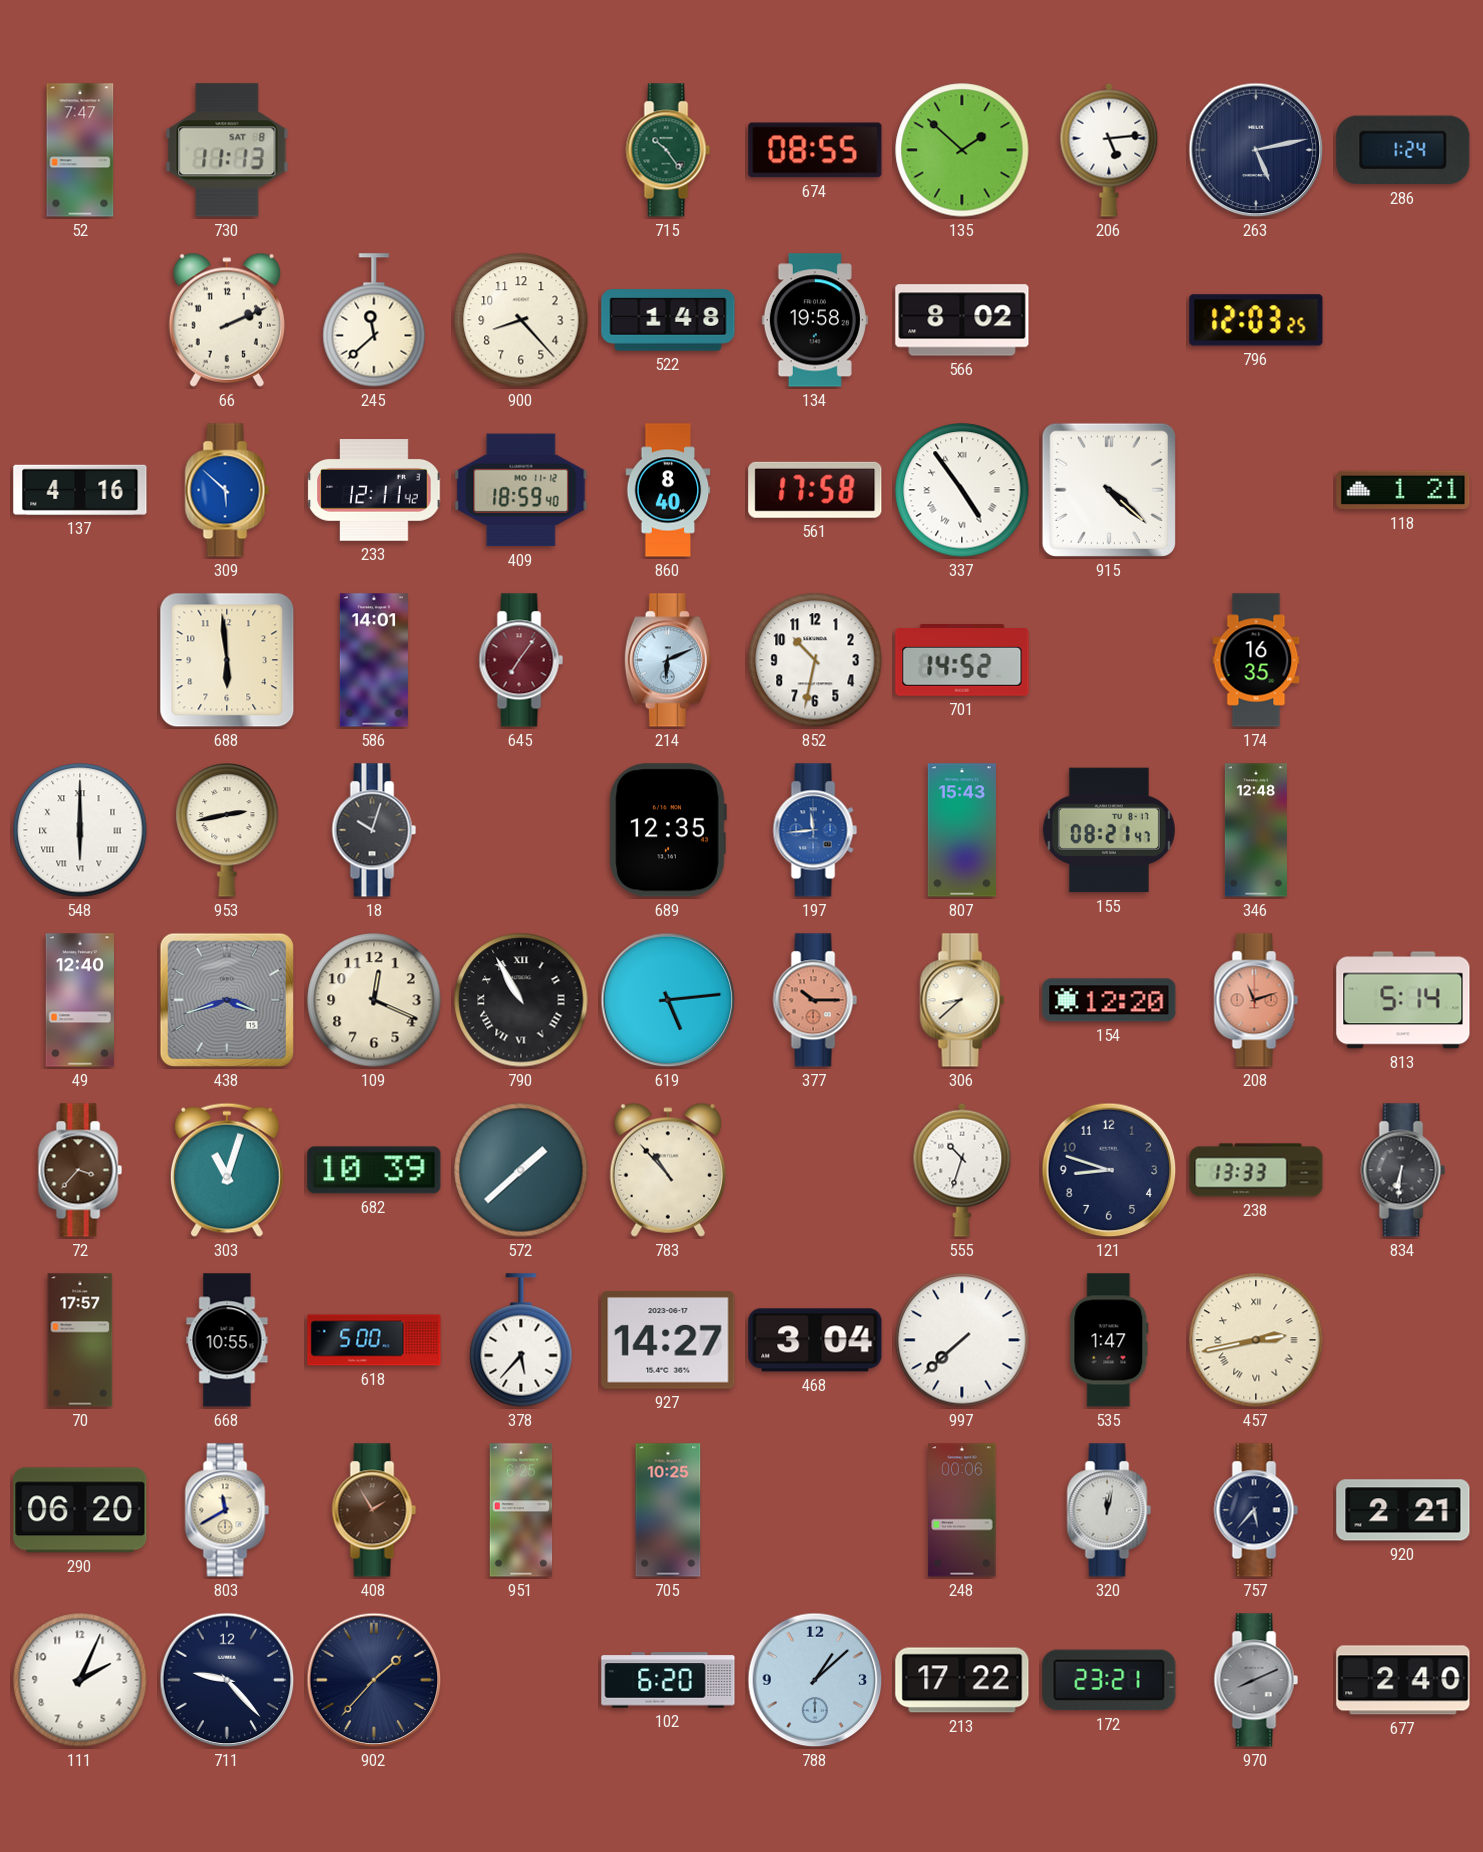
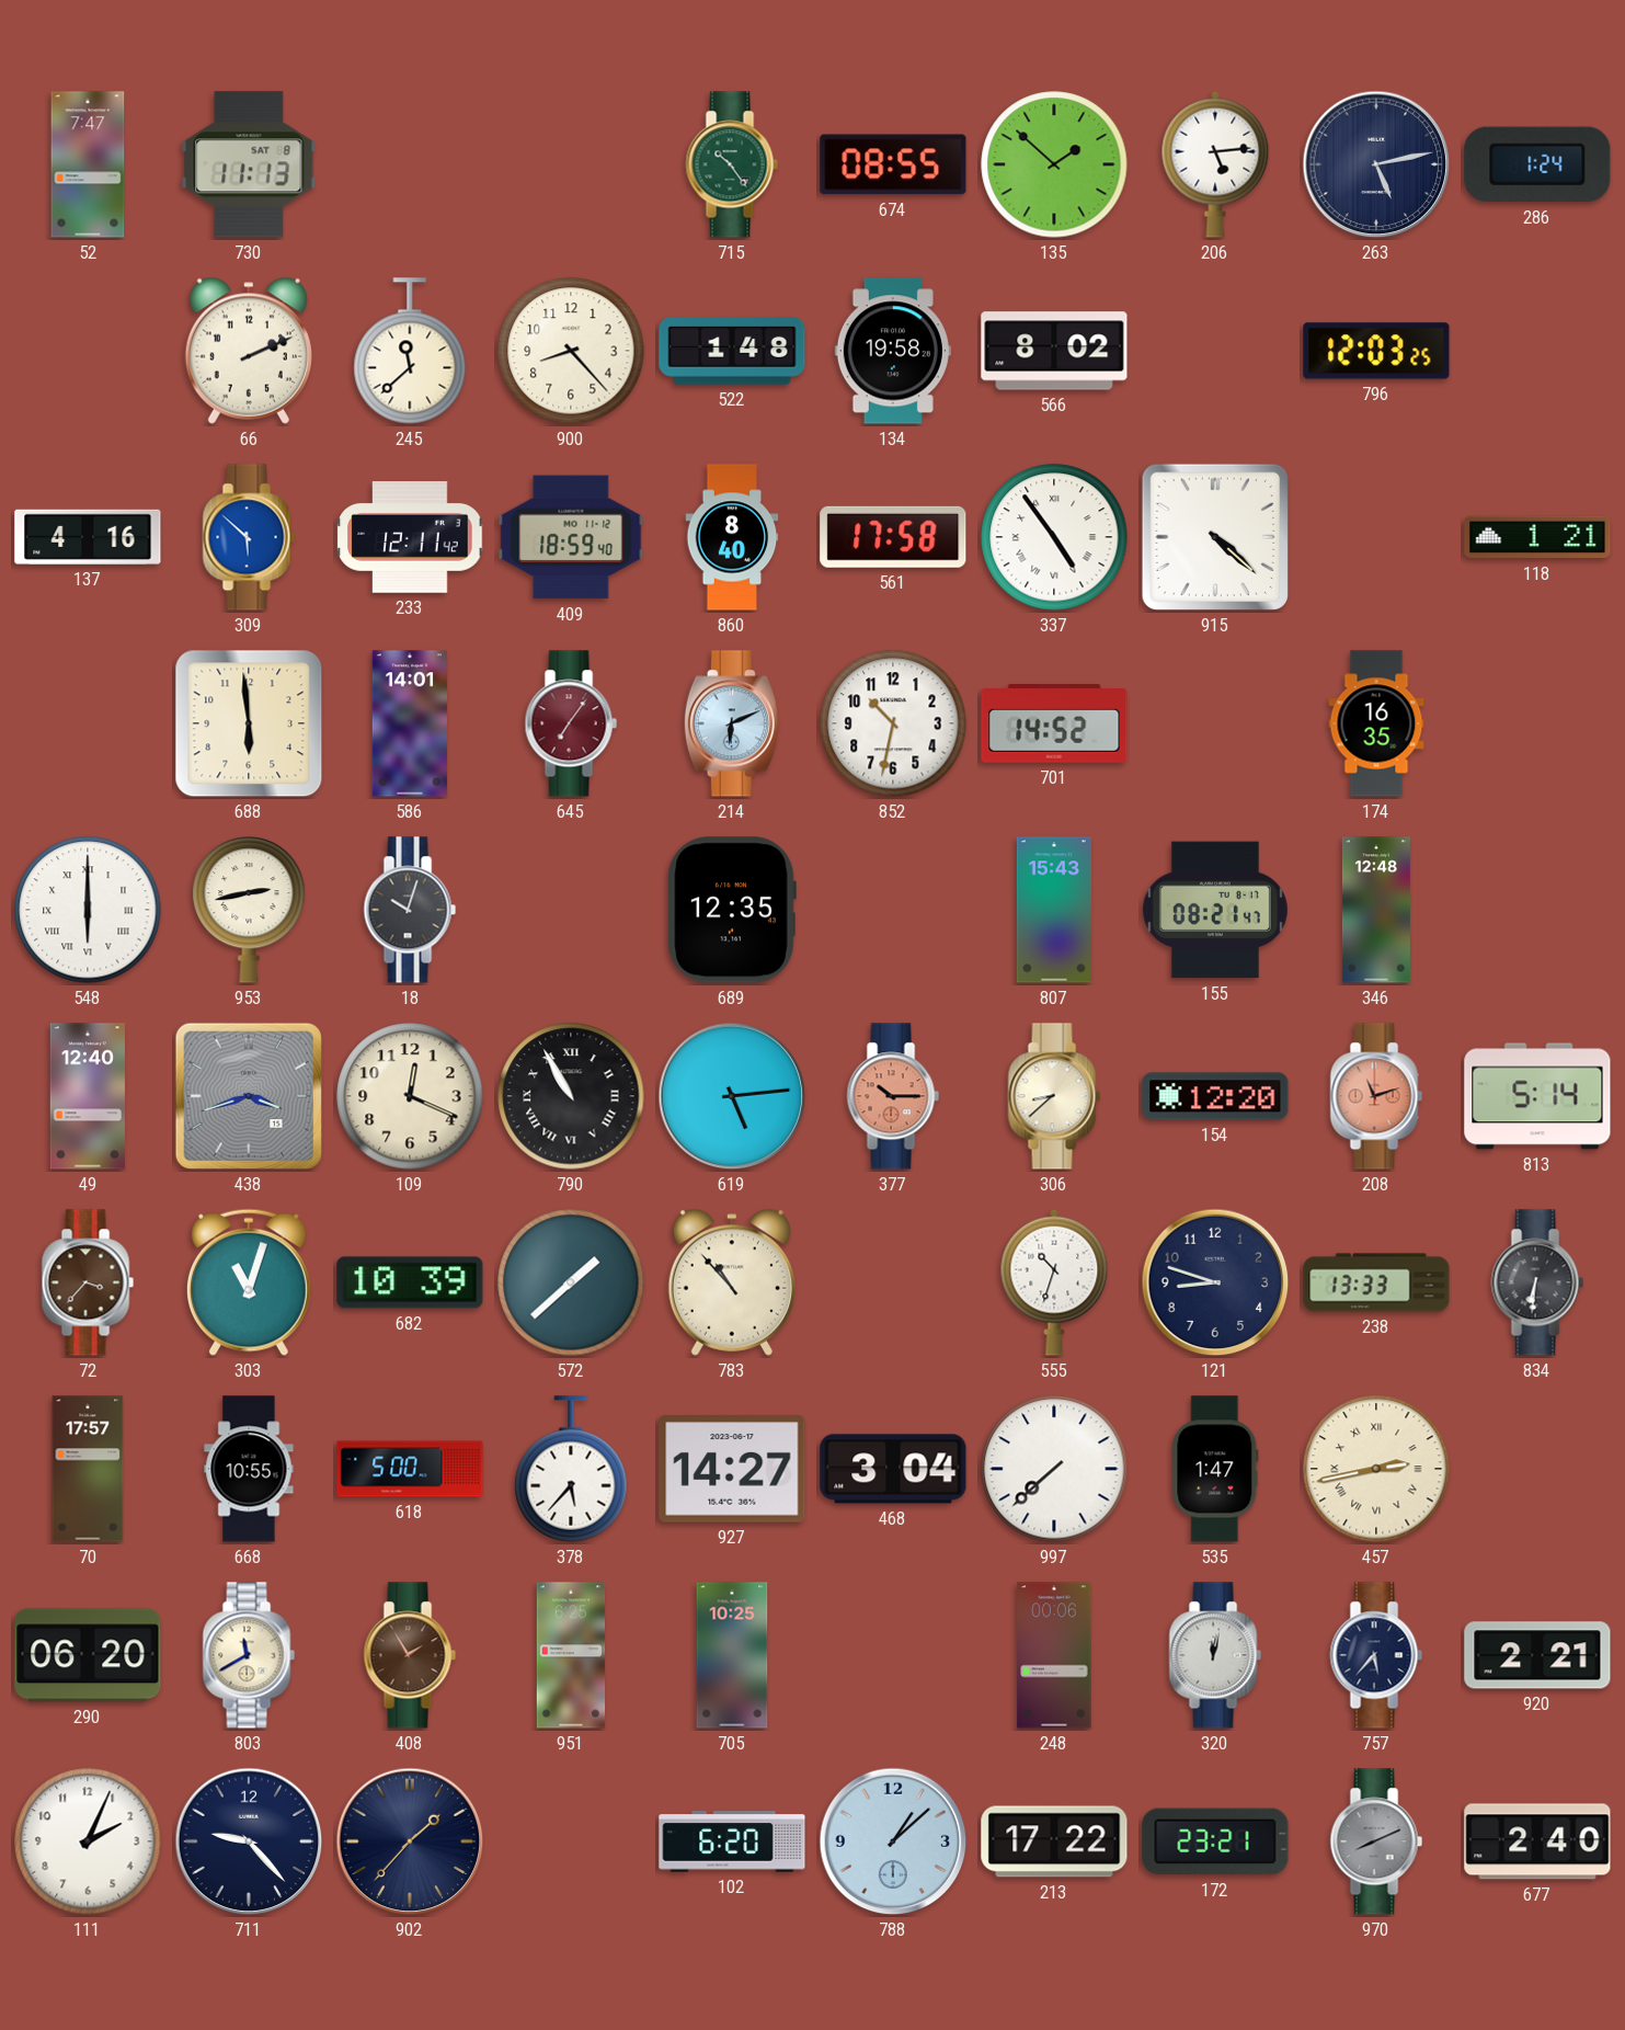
197: 11:44 -> none
